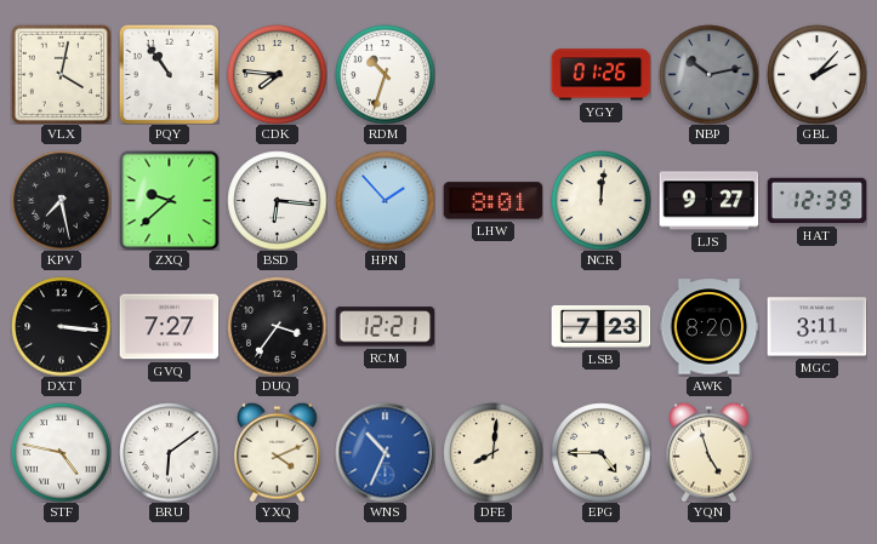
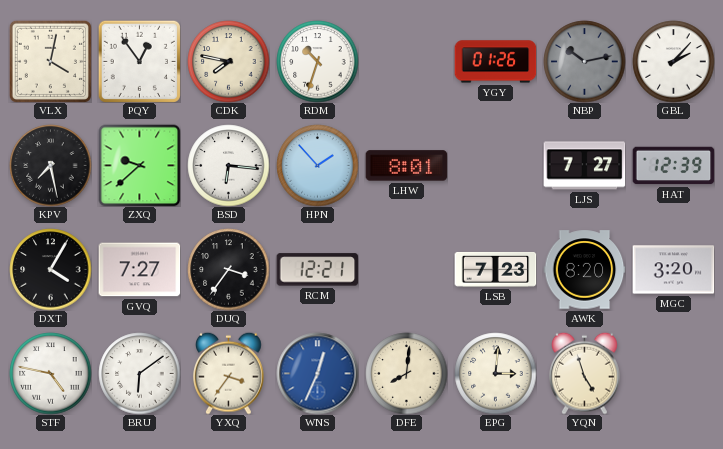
PQY: 10:54 -> 12:54
CDK: 7:46 -> 7:47
NCR: 12:01 -> none
LJS: 9:27 -> 7:27
DXT: 3:16 -> 4:05
MGC: 3:11 -> 3:20
YXQ: 4:11 -> 3:36
WNS: 10:34 -> 12:34
EPG: 4:45 -> 3:01
